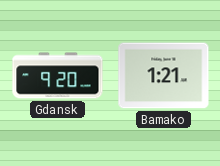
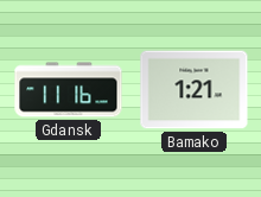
Gdansk: 9:20 -> 11:16
